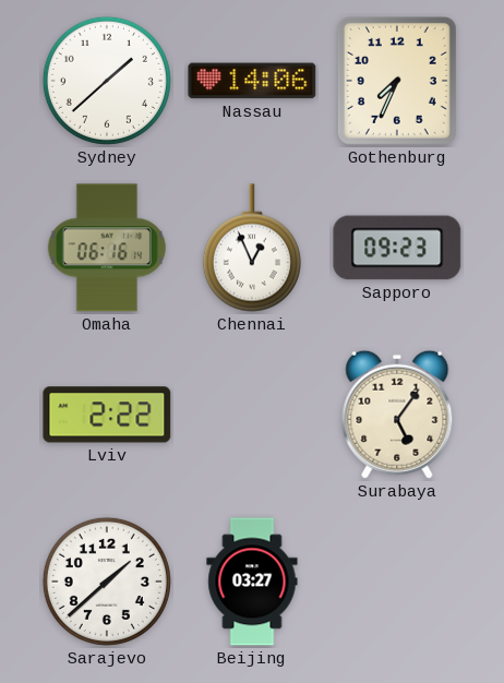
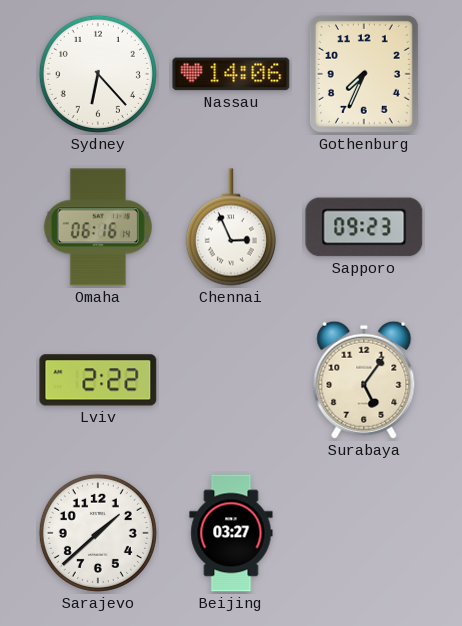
Sydney: 1:38 -> 6:23
Chennai: 12:56 -> 2:56
